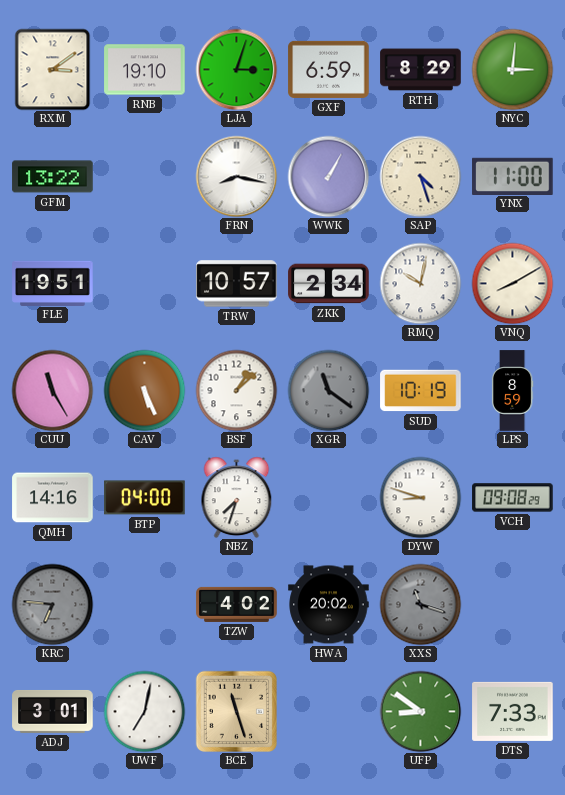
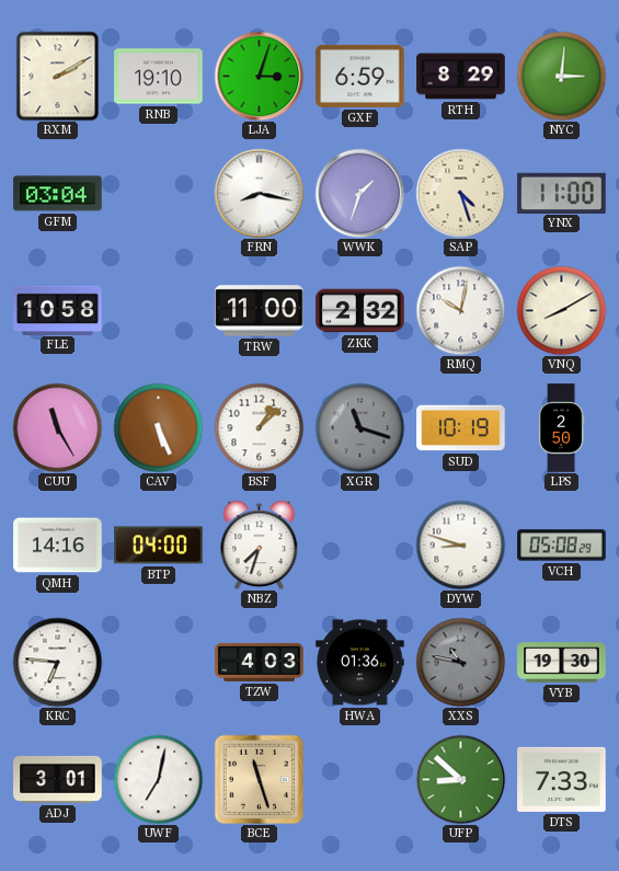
RXM: 3:09 -> 2:10
GFM: 13:22 -> 03:04
WWK: 1:05 -> 1:33
FLE: 19:51 -> 10:58
TRW: 10:57 -> 11:00
ZKK: 2:34 -> 2:32
XGR: 11:21 -> 11:18
LPS: 8:59 -> 2:50
VCH: 09:08 -> 05:08
KRC dial: grey -> white
TZW: 4:02 -> 4:03
HWA: 20:02 -> 01:36
XXS: 11:18 -> 10:47
VYB: none -> 19:30
UFP: 8:51 -> 8:52
